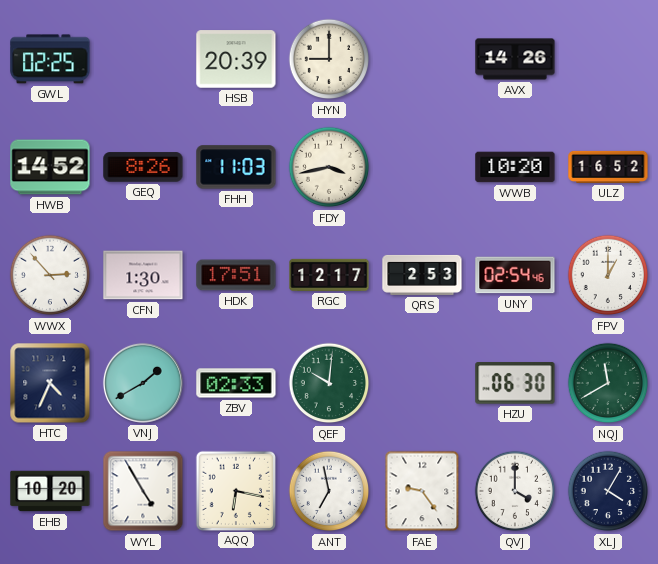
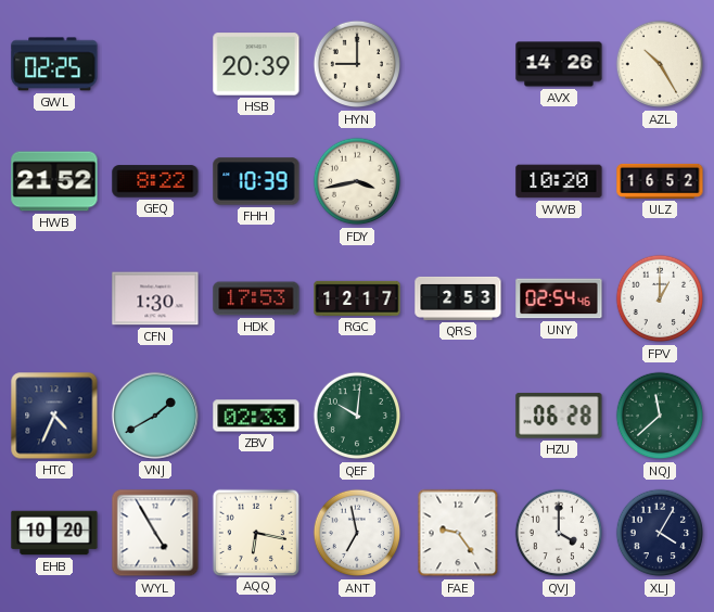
AZL: none -> 10:25
HWB: 14:52 -> 21:52
GEQ: 8:26 -> 8:22
FHH: 11:03 -> 10:39
WWX: 2:53 -> none
HDK: 17:51 -> 17:53
HZU: 06:30 -> 06:28
NQJ: 11:40 -> 11:38
